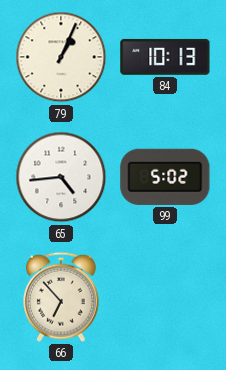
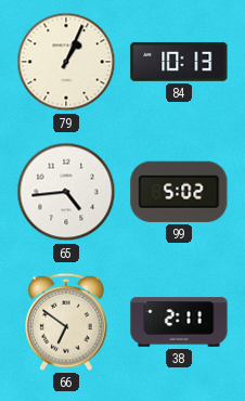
66: 6:53 -> 6:51
38: none -> 2:11
